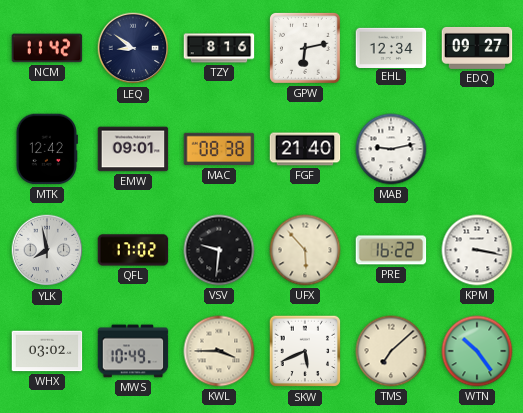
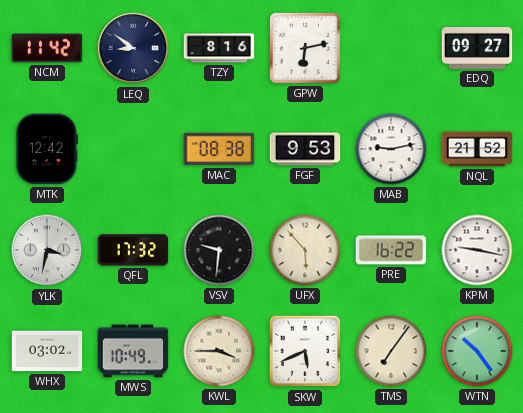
EHL: 12:34 -> none
EMW: 09:01 -> none
FGF: 21:40 -> 9:53
NQL: none -> 21:52
YLK: 7:58 -> 3:32
QFL: 17:02 -> 17:32
KPM: 3:17 -> 9:17
TMS: 7:08 -> 7:06
